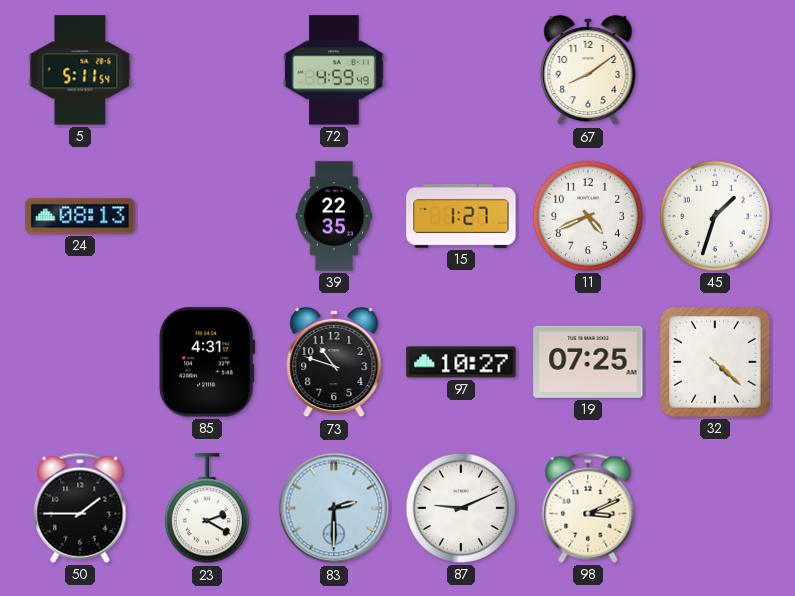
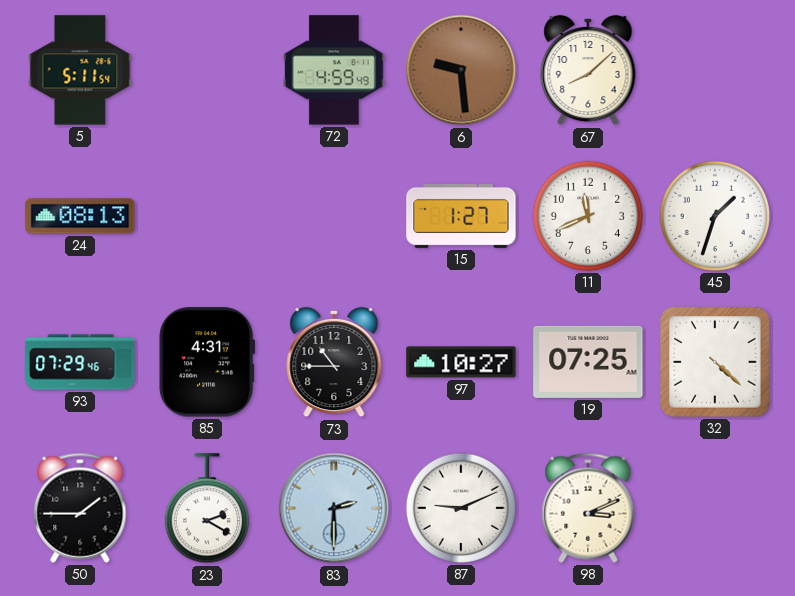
6: none -> 9:29
67: 8:09 -> 8:08
39: 22:35 -> none
11: 4:41 -> 11:41
93: none -> 07:29
73: 10:48 -> 10:45
